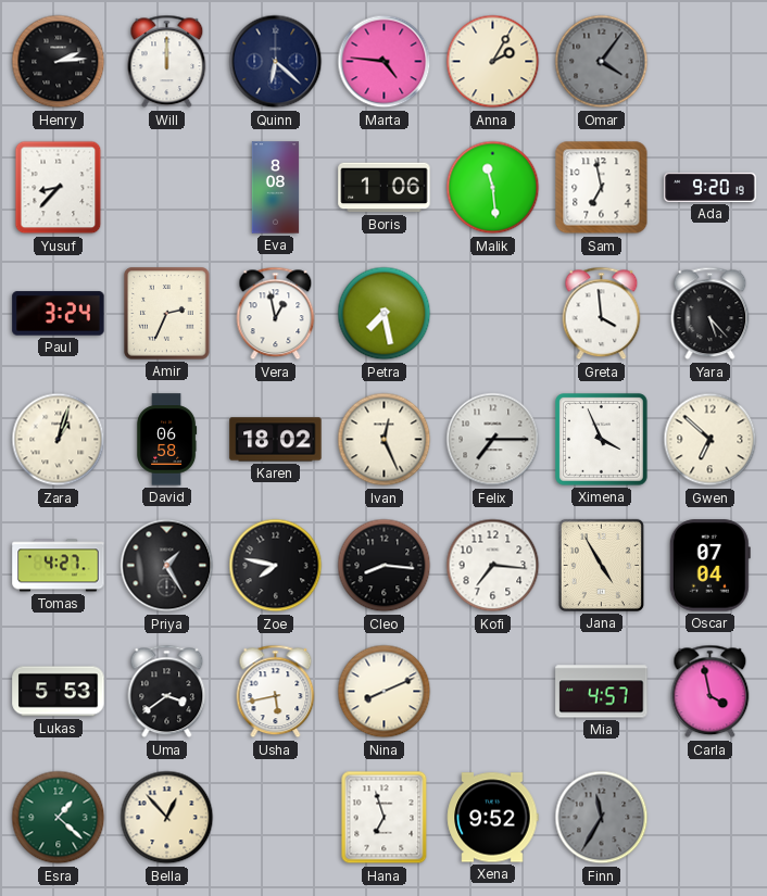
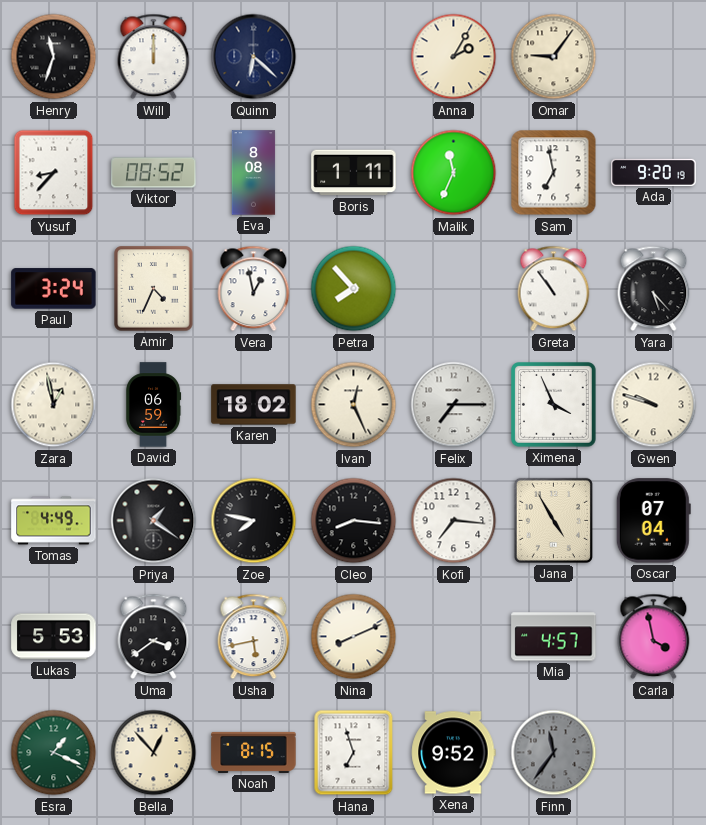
Henry: 2:14 -> 11:33
Marta: 4:46 -> none
Omar: 4:06 -> 9:06
Omar dial: grey -> cream
Viktor: none -> 08:52
Boris: 1:06 -> 1:11
Malik: 11:29 -> 11:34
Amir: 2:34 -> 4:34
Petra: 7:28 -> 7:53
Greta: 3:59 -> 10:54
Zara: 1:03 -> 12:58
David: 06:58 -> 06:59
Gwen: 6:52 -> 9:48
Tomas: 4:27 -> 4:49
Priya: 1:25 -> 1:21
Esra: 1:22 -> 1:19
Noah: none -> 8:15
Finn: 11:35 -> 11:36
